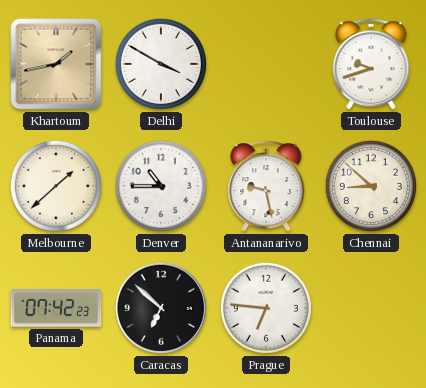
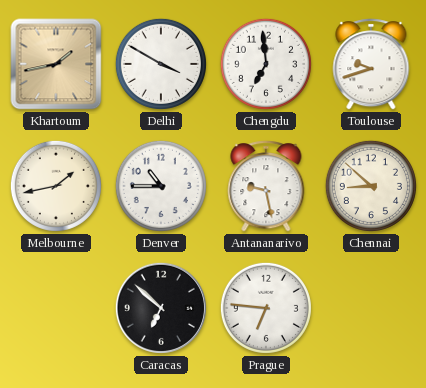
Chengdu: none -> 6:59
Melbourne: 1:38 -> 1:43
Panama: 07:42 -> none
